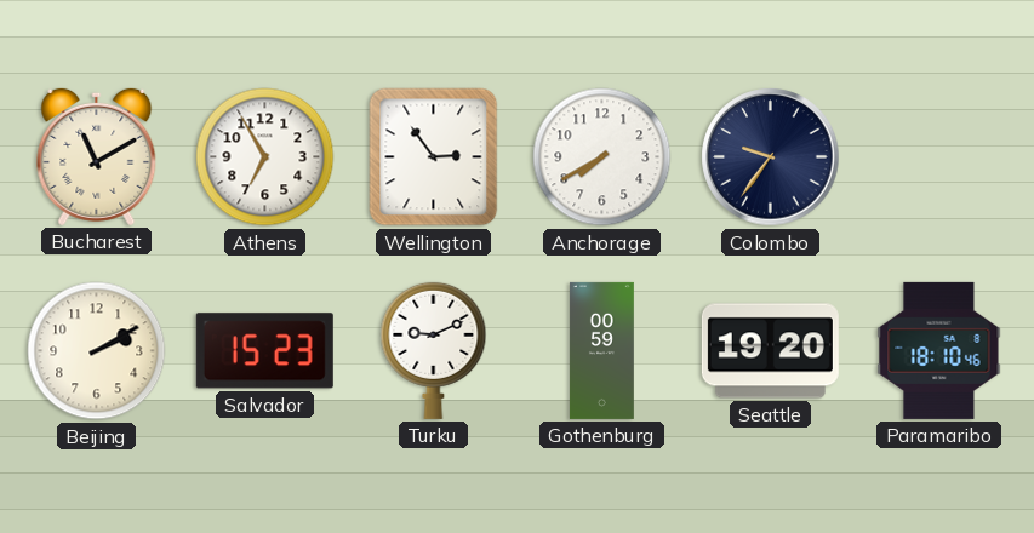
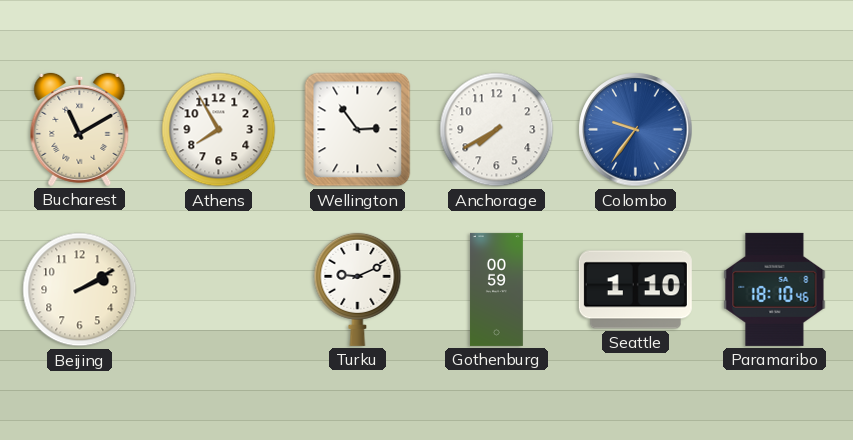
Athens: 6:55 -> 7:55
Colombo dial: navy -> blue
Salvador: 15:23 -> none
Seattle: 19:20 -> 1:10
